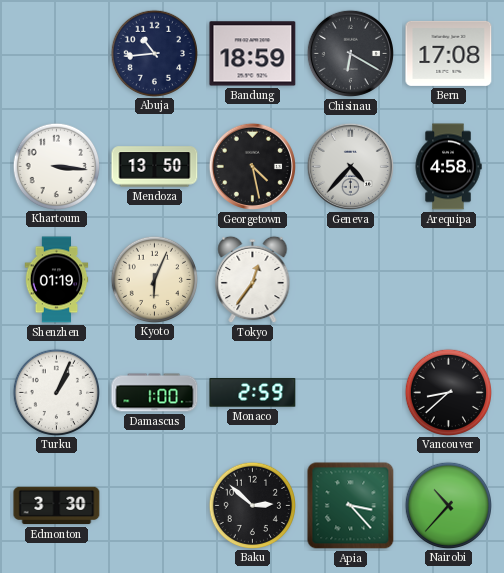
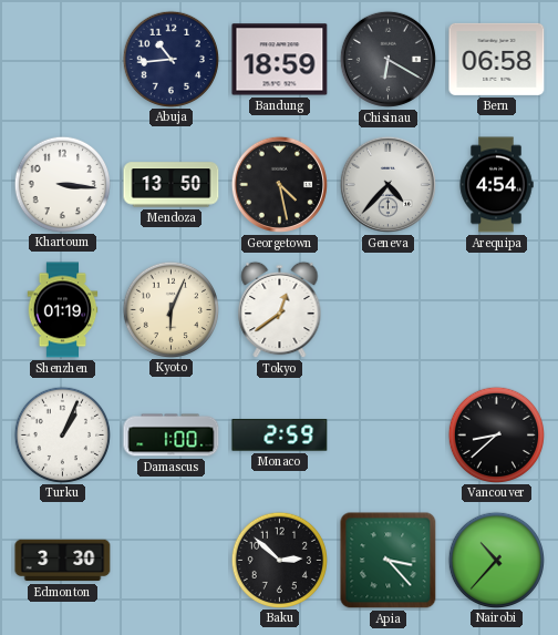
Bern: 17:08 -> 06:58
Arequipa: 4:58 -> 4:54
Tokyo: 12:36 -> 12:39
